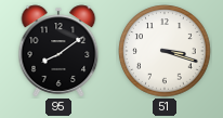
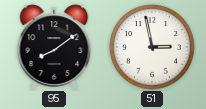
51: 3:18 -> 2:58
